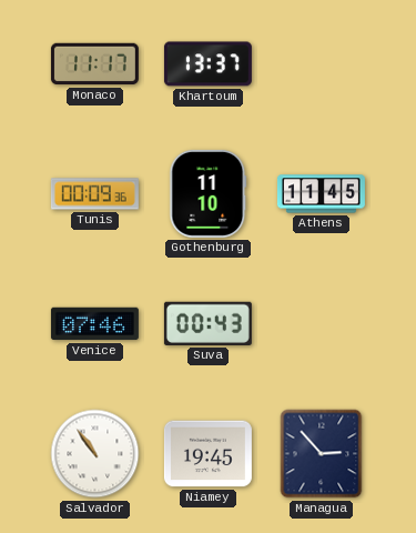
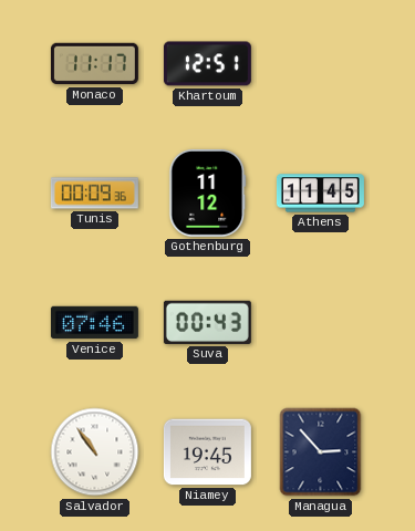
Khartoum: 13:37 -> 12:51
Gothenburg: 11:10 -> 11:12
